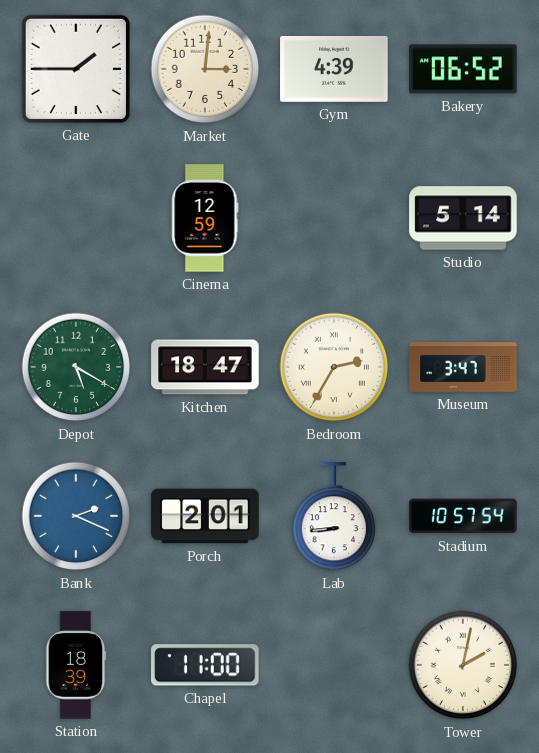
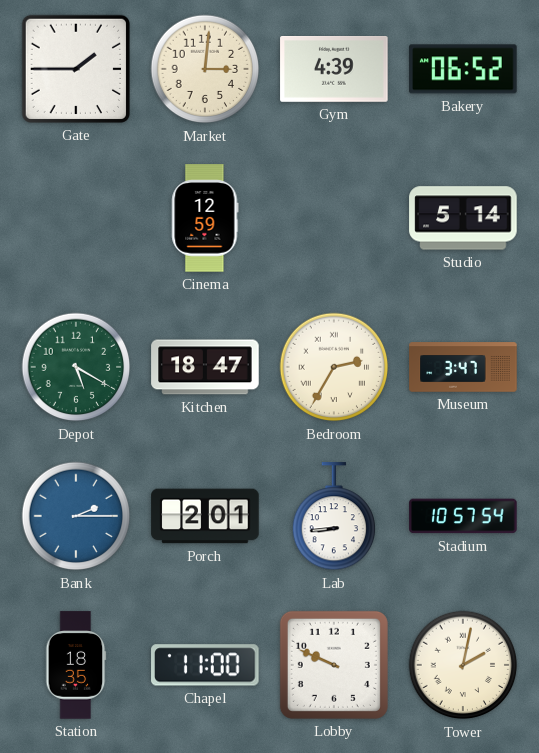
Bank: 2:19 -> 2:15
Station: 18:39 -> 18:35
Lobby: none -> 9:49
